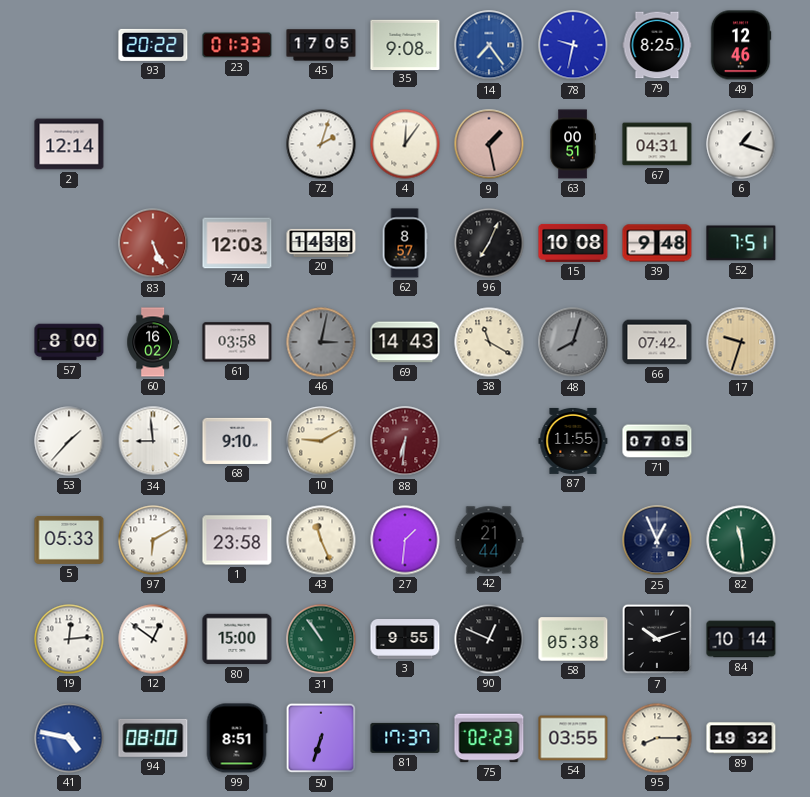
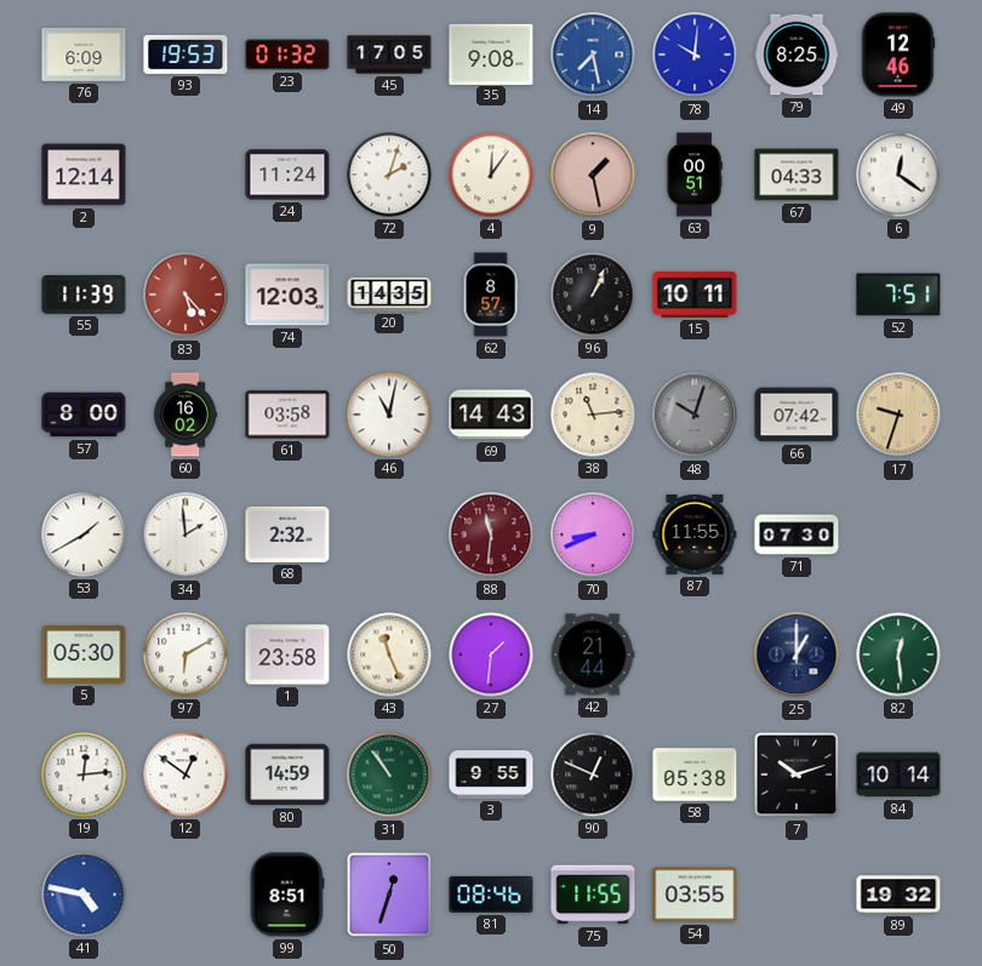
76: none -> 6:09
93: 20:22 -> 19:53
23: 01:33 -> 01:32
14: 7:24 -> 7:28
78: 9:32 -> 10:01
24: none -> 11:24
67: 04:31 -> 04:33
6: 1:18 -> 12:21
55: none -> 11:39
83: 5:26 -> 5:23
20: 14:38 -> 14:35
96: 7:04 -> 1:04
15: 10:08 -> 10:11
39: 9:48 -> none
46: 3:02 -> 11:02
46 dial: grey -> white
38: 11:20 -> 11:14
48: 8:03 -> 10:03
53: 1:37 -> 1:40
34: 8:59 -> 1:59
68: 9:10 -> 2:32
10: 9:10 -> none
88: 6:31 -> 11:31
70: none -> 8:41
71: 07:05 -> 07:30
5: 05:33 -> 05:30
25: 12:56 -> 1:00
82: 11:29 -> 12:29
80: 15:00 -> 14:59
94: 08:00 -> none
50: 6:33 -> 12:33
81: 17:37 -> 08:46
75: 02:23 -> 11:55
95: 8:15 -> none
